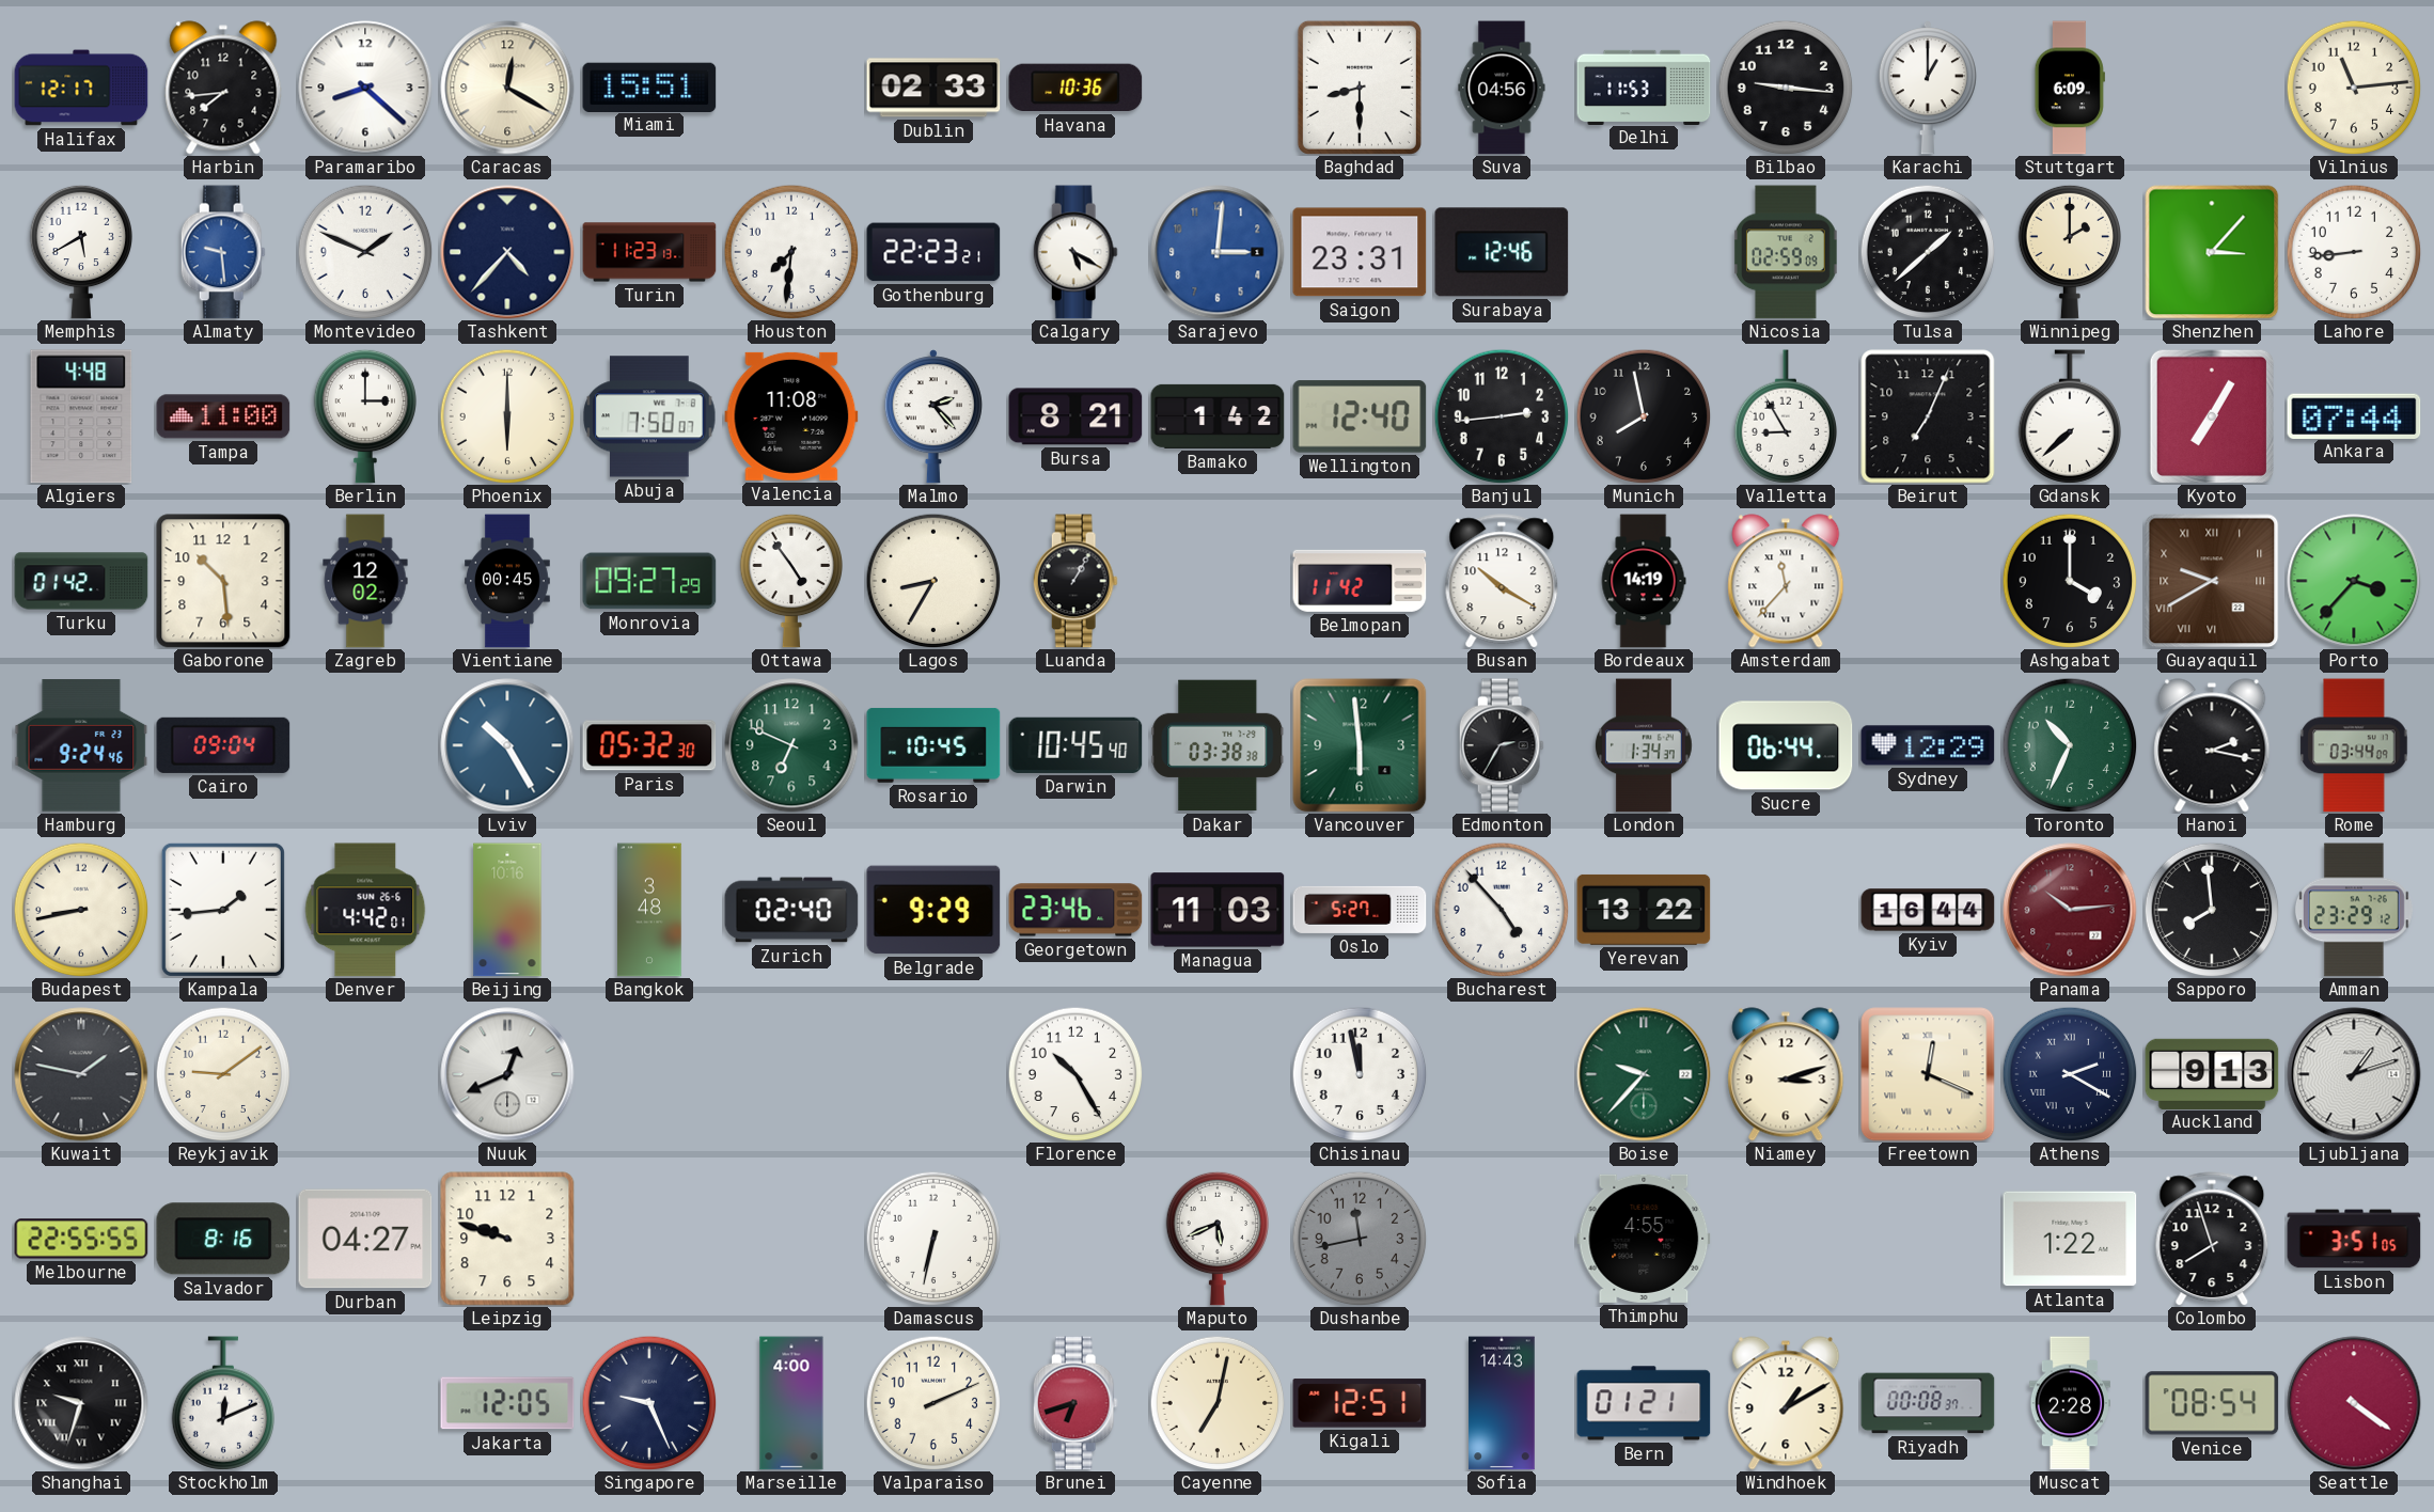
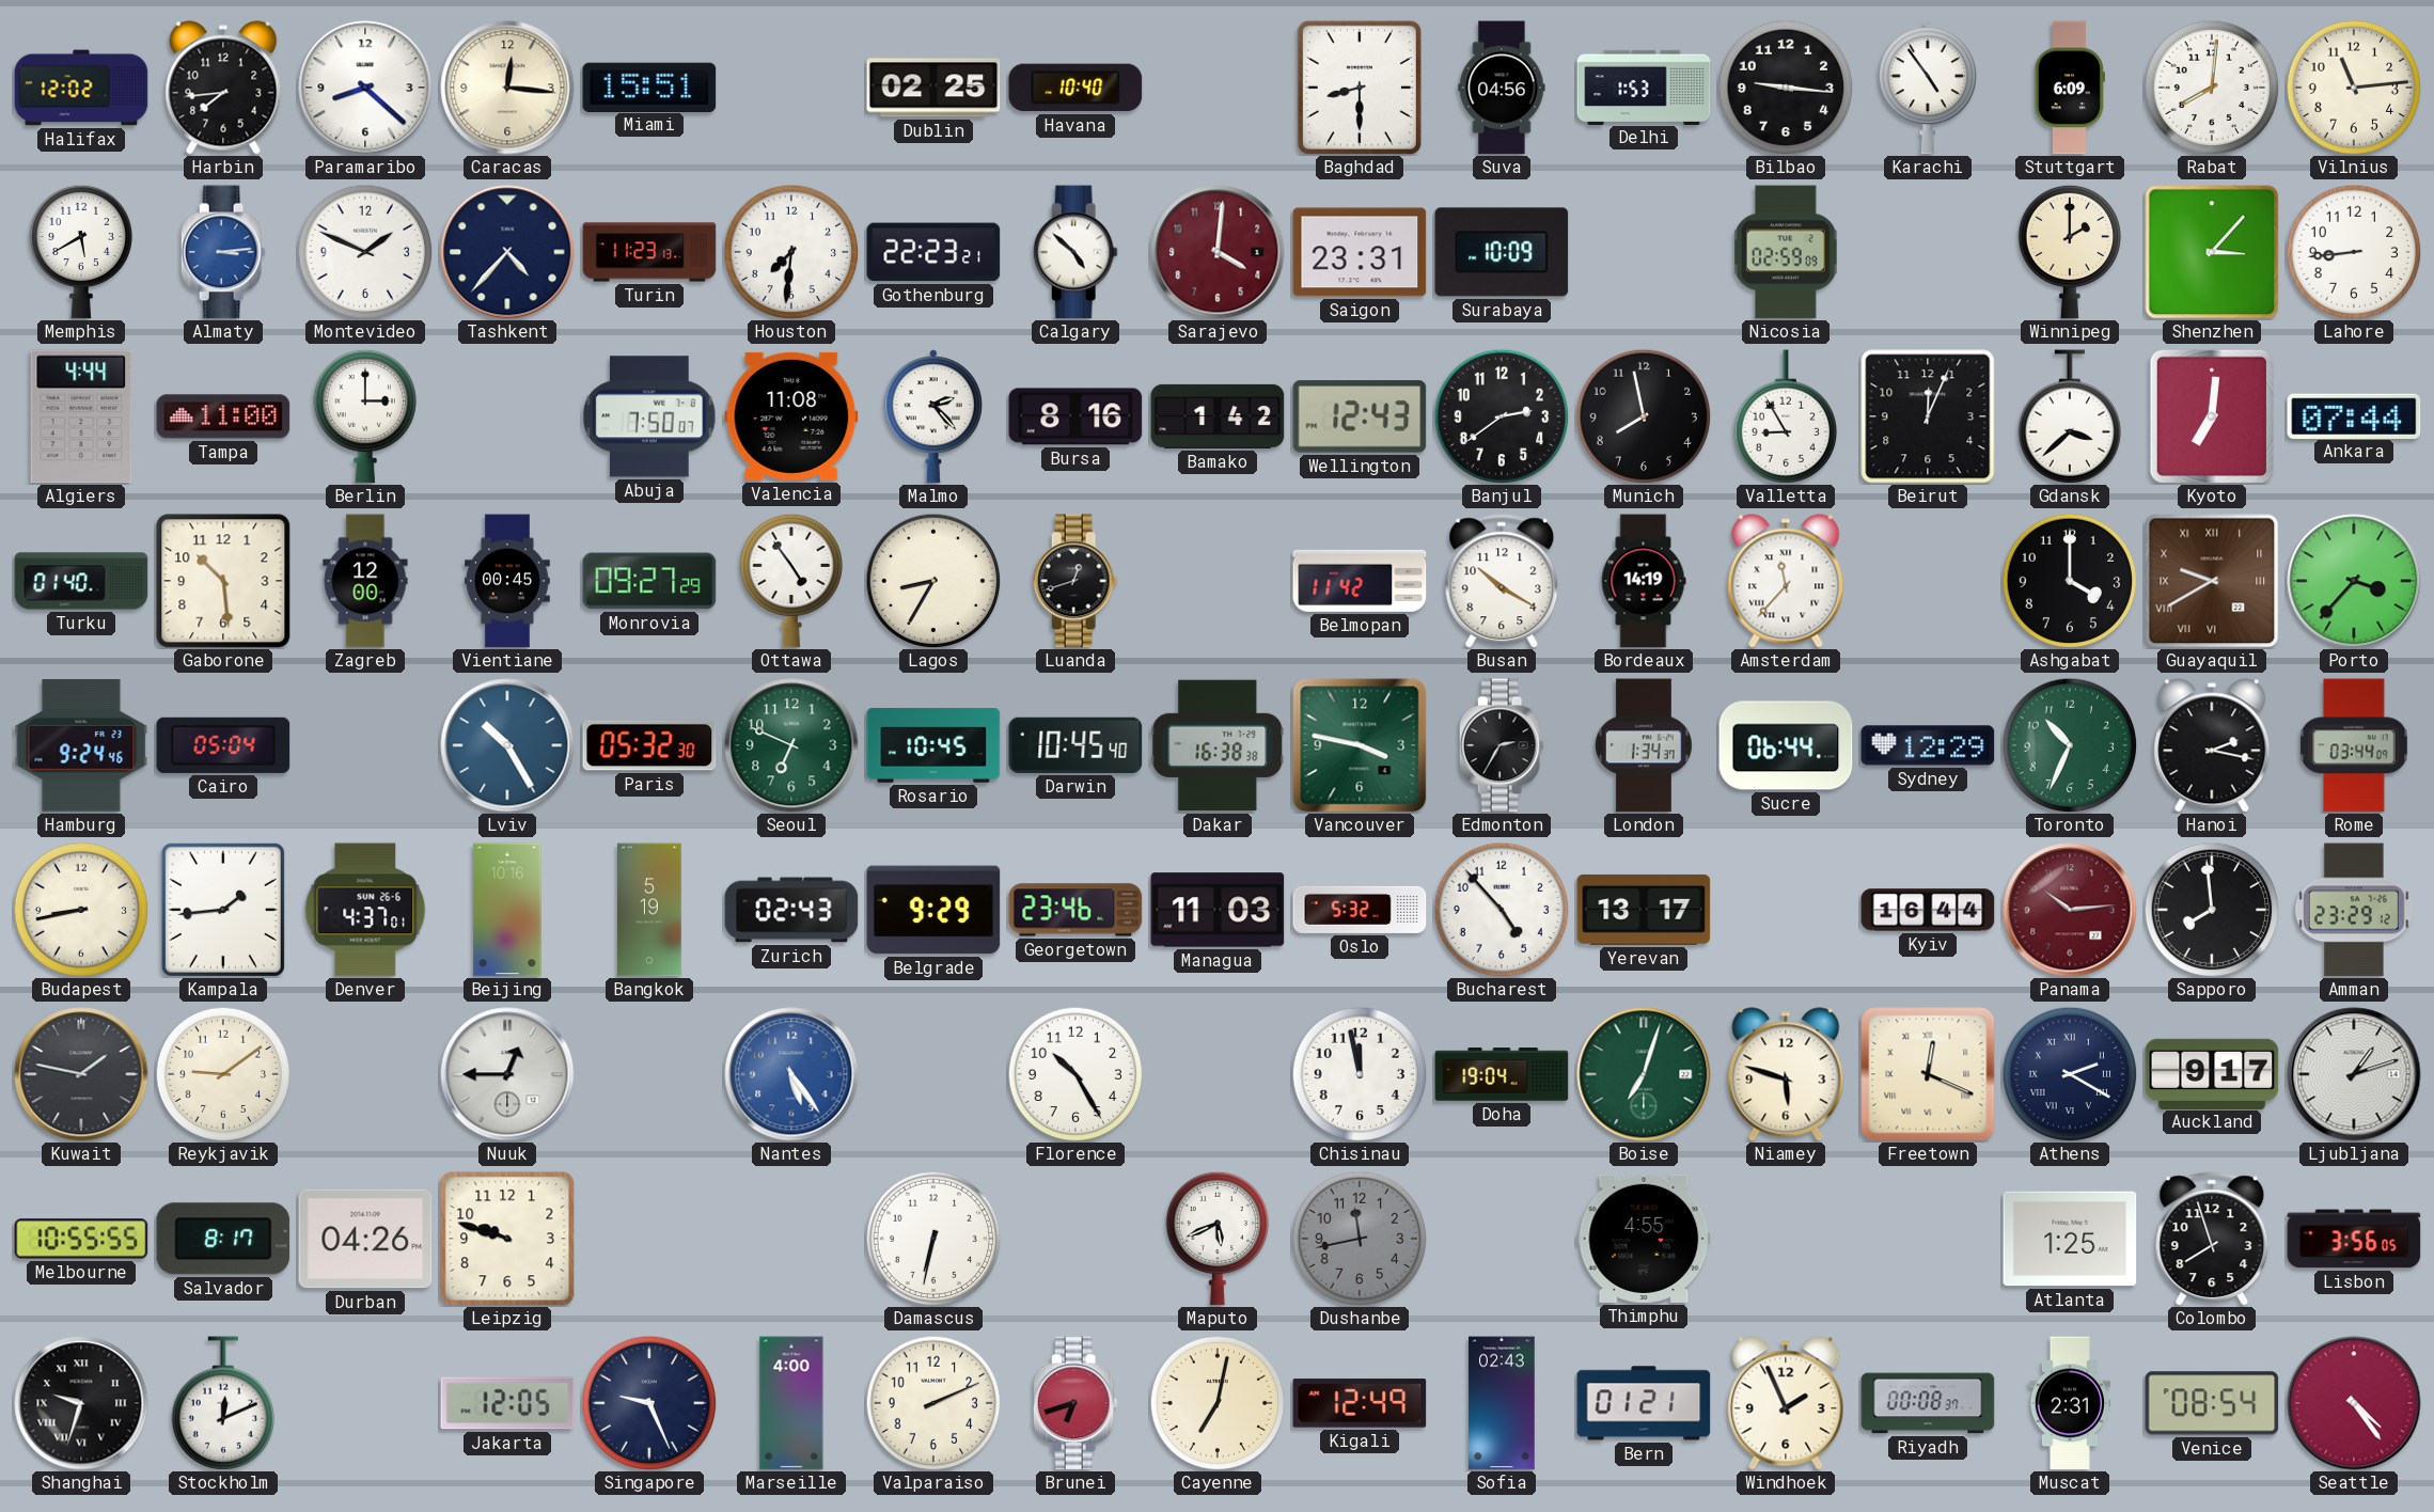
Halifax: 12:17 -> 12:02
Caracas: 12:20 -> 12:16
Dublin: 02:33 -> 02:25
Havana: 10:36 -> 10:40
Delhi: 11:53 -> 1:53
Karachi: 1:00 -> 4:54
Rabat: none -> 8:01
Almaty: 9:29 -> 3:14
Calgary: 5:20 -> 4:52
Sarajevo: 3:01 -> 4:01
Sarajevo dial: blue -> burgundy
Surabaya: 12:46 -> 10:09
Tulsa: 1:38 -> none
Algiers: 4:48 -> 4:44
Phoenix: 6:00 -> none
Bursa: 8:21 -> 8:16
Wellington: 12:40 -> 12:43
Banjul: 2:44 -> 2:39
Beirut: 7:04 -> 12:04
Gdansk: 7:38 -> 3:38
Kyoto: 7:05 -> 7:01
Turku: 01:42 -> 01:40
Zagreb: 12:02 -> 12:00
Luanda: 1:05 -> 12:42
Cairo: 09:04 -> 05:04
Dakar: 03:38 -> 16:38
Vancouver: 5:59 -> 3:47
Denver: 4:42 -> 4:37
Bangkok: 3:48 -> 5:19
Zurich: 02:40 -> 02:43
Oslo: 5:27 -> 5:32
Yerevan: 13:22 -> 13:17
Nuuk: 12:41 -> 12:45
Nantes: none -> 5:24
Doha: none -> 19:04
Boise: 9:37 -> 7:03
Niamey: 3:12 -> 5:48
Auckland: 9:13 -> 9:17
Melbourne: 22:55 -> 10:55
Salvador: 8:16 -> 8:17
Durban: 04:27 -> 04:26
Atlanta: 1:22 -> 1:25
Lisbon: 3:51 -> 3:56
Kigali: 12:51 -> 12:49
Sofia: 14:43 -> 02:43
Windhoek: 1:10 -> 1:56
Muscat: 2:28 -> 2:31
Seattle: 4:21 -> 4:24
